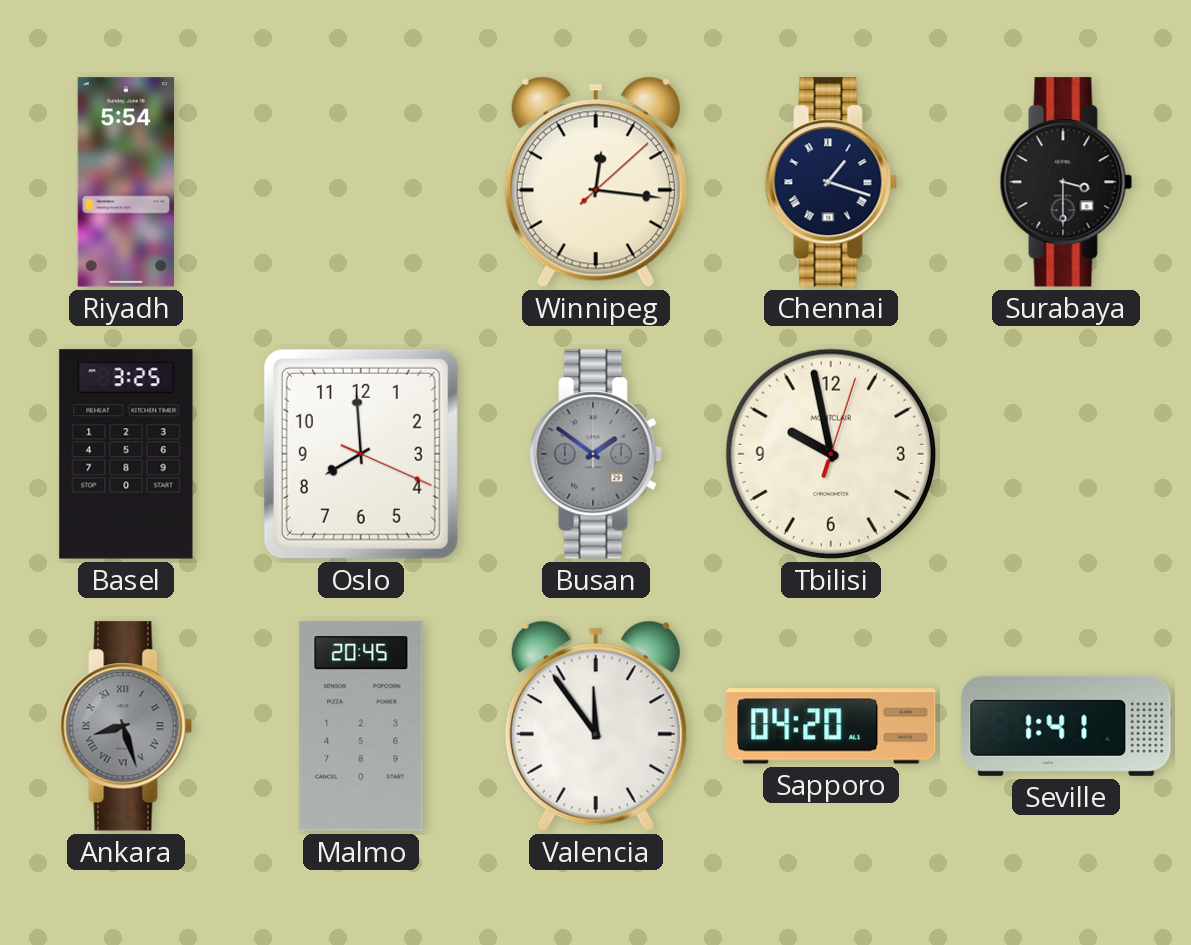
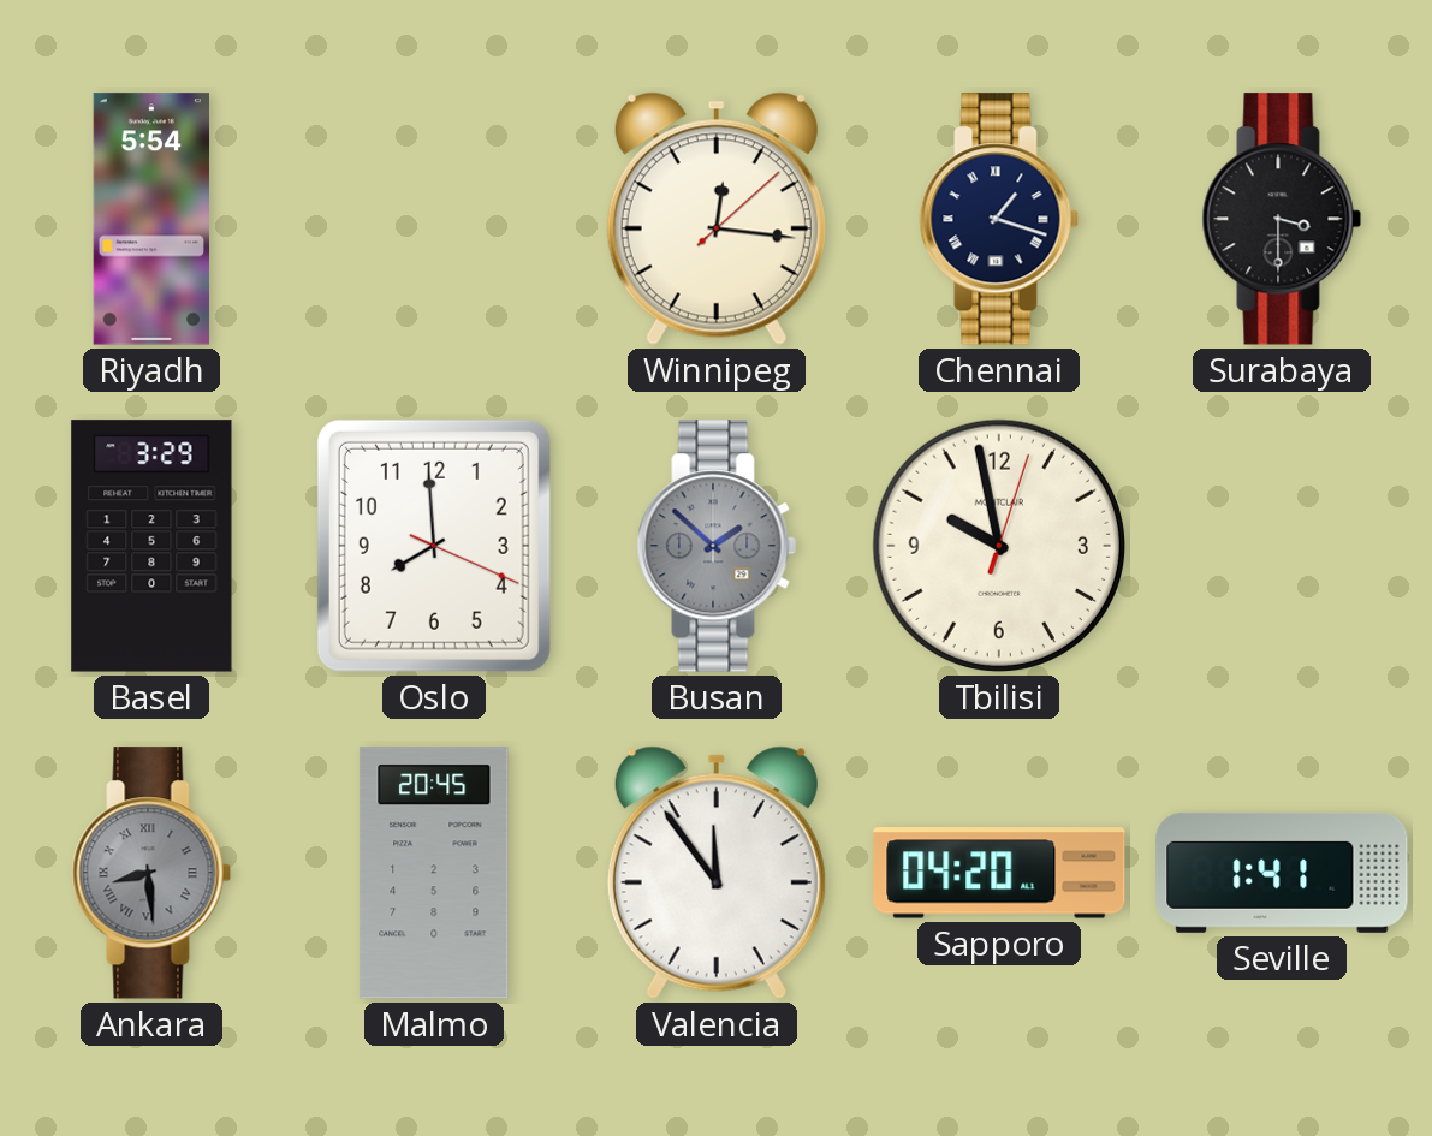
Basel: 3:25 -> 3:29
Busan: 1:51 -> 1:52
Ankara: 8:27 -> 8:29
